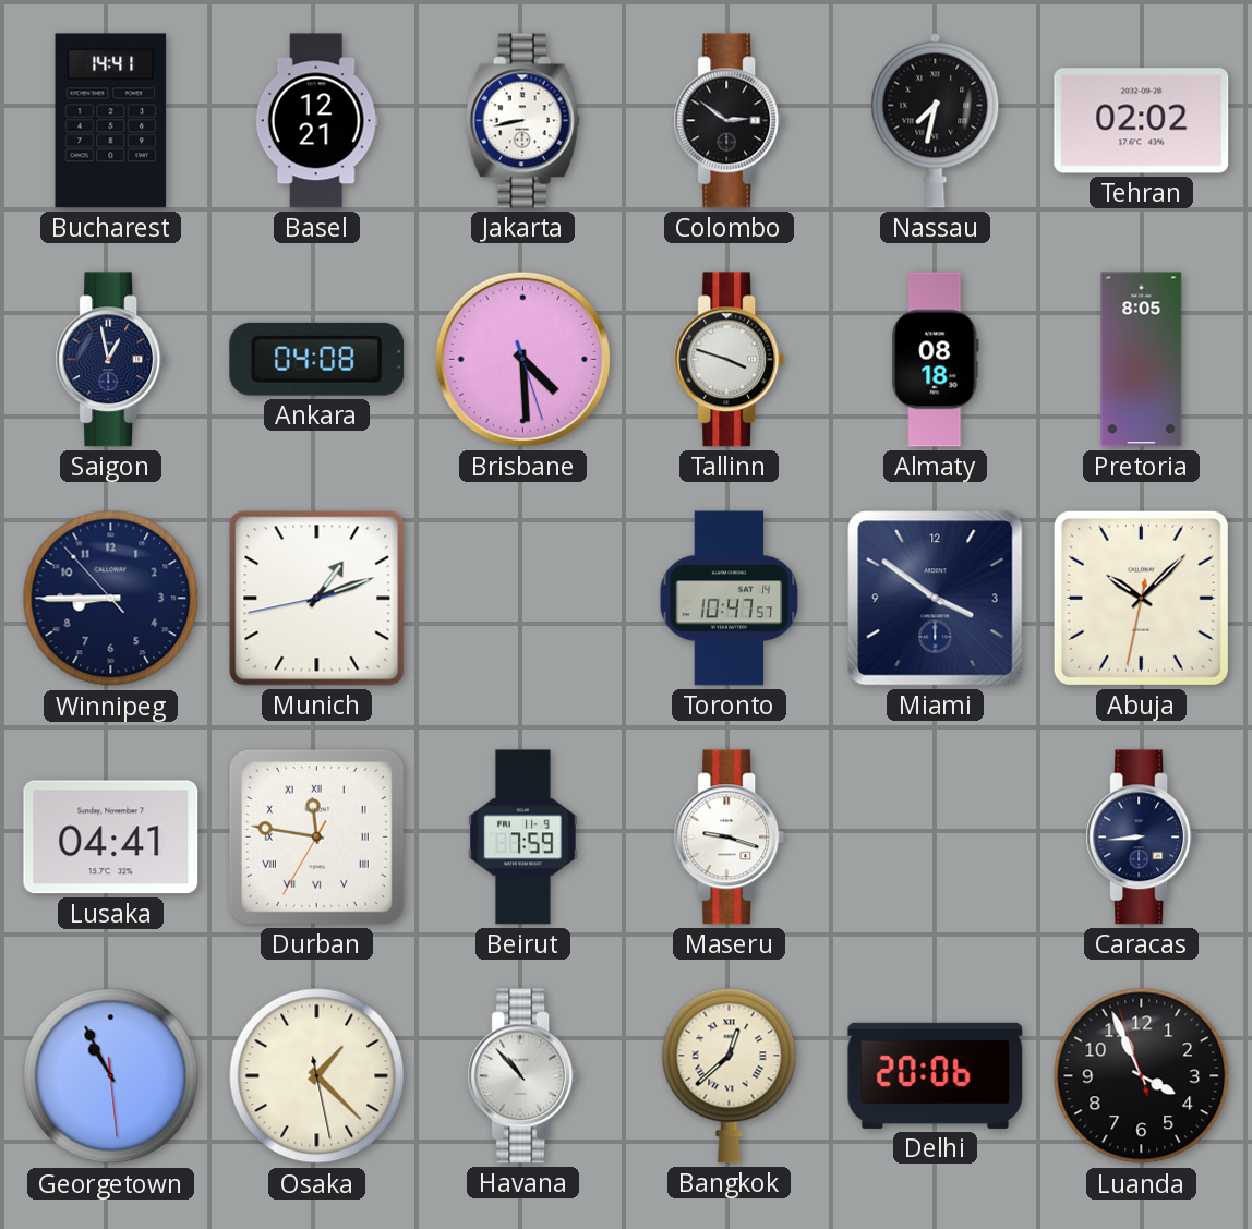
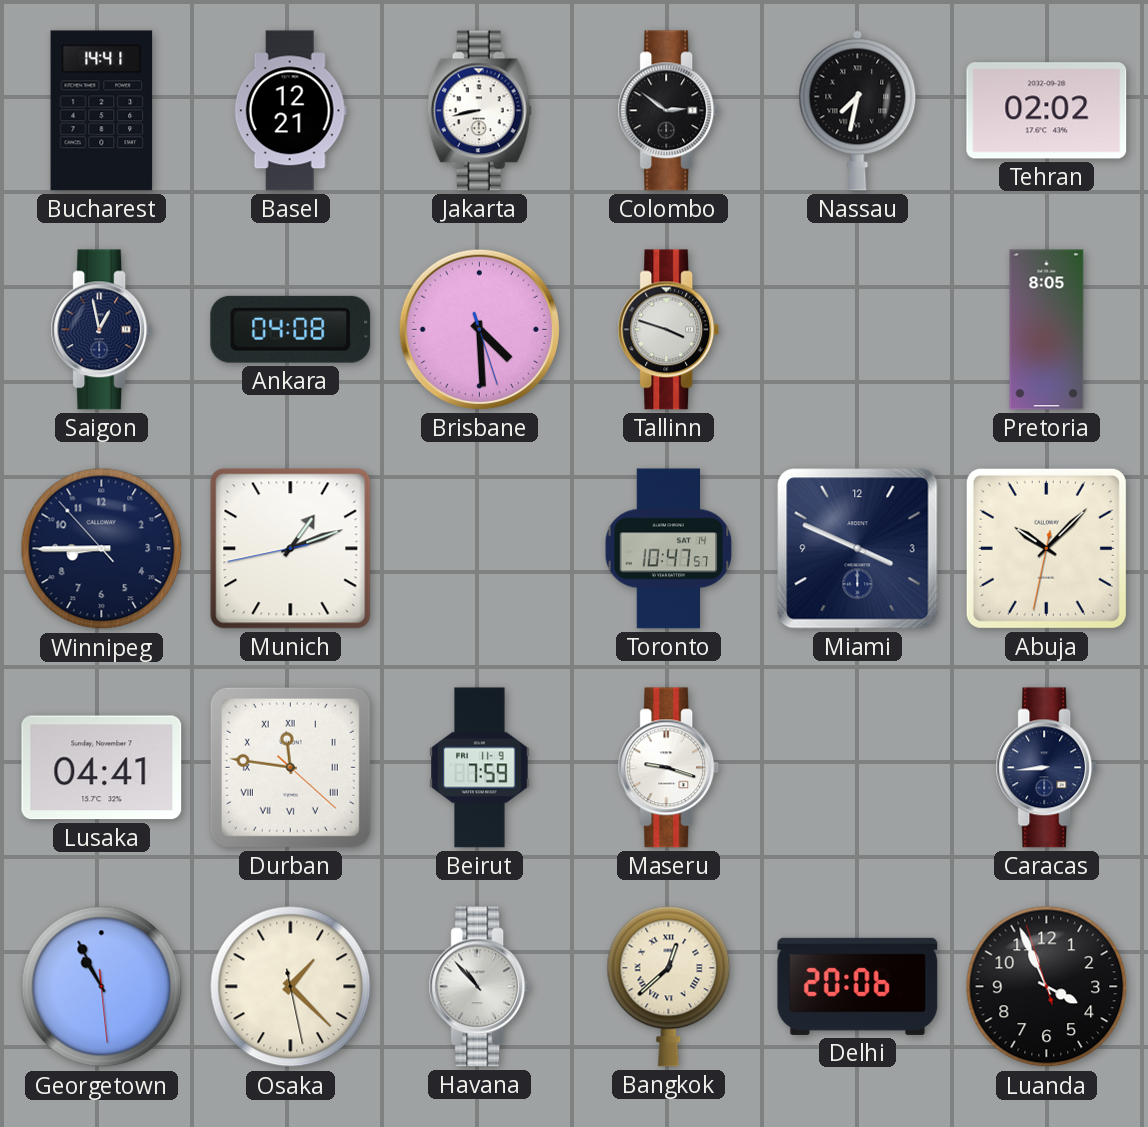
Almaty: 08:18 -> none
Miami: 3:51 -> 3:49
Durban: 11:46:35 -> 11:46:22
